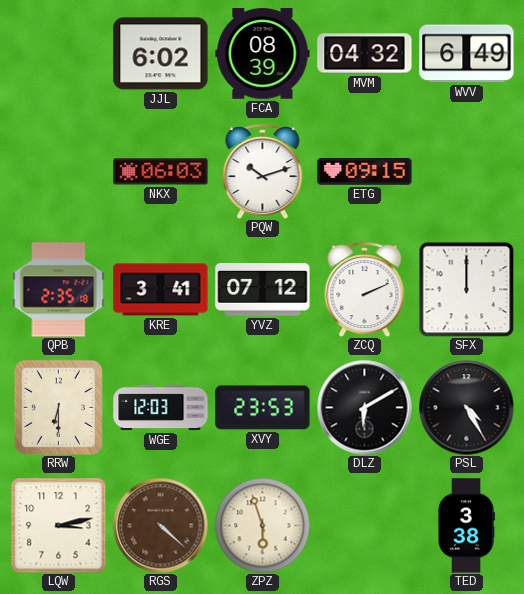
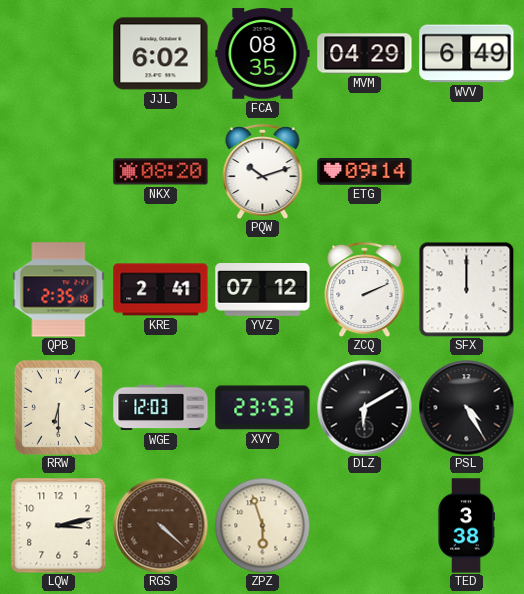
FCA: 08:39 -> 08:35
MVM: 04:32 -> 04:29
NKX: 06:03 -> 08:20
ETG: 09:15 -> 09:14
KRE: 3:41 -> 2:41
